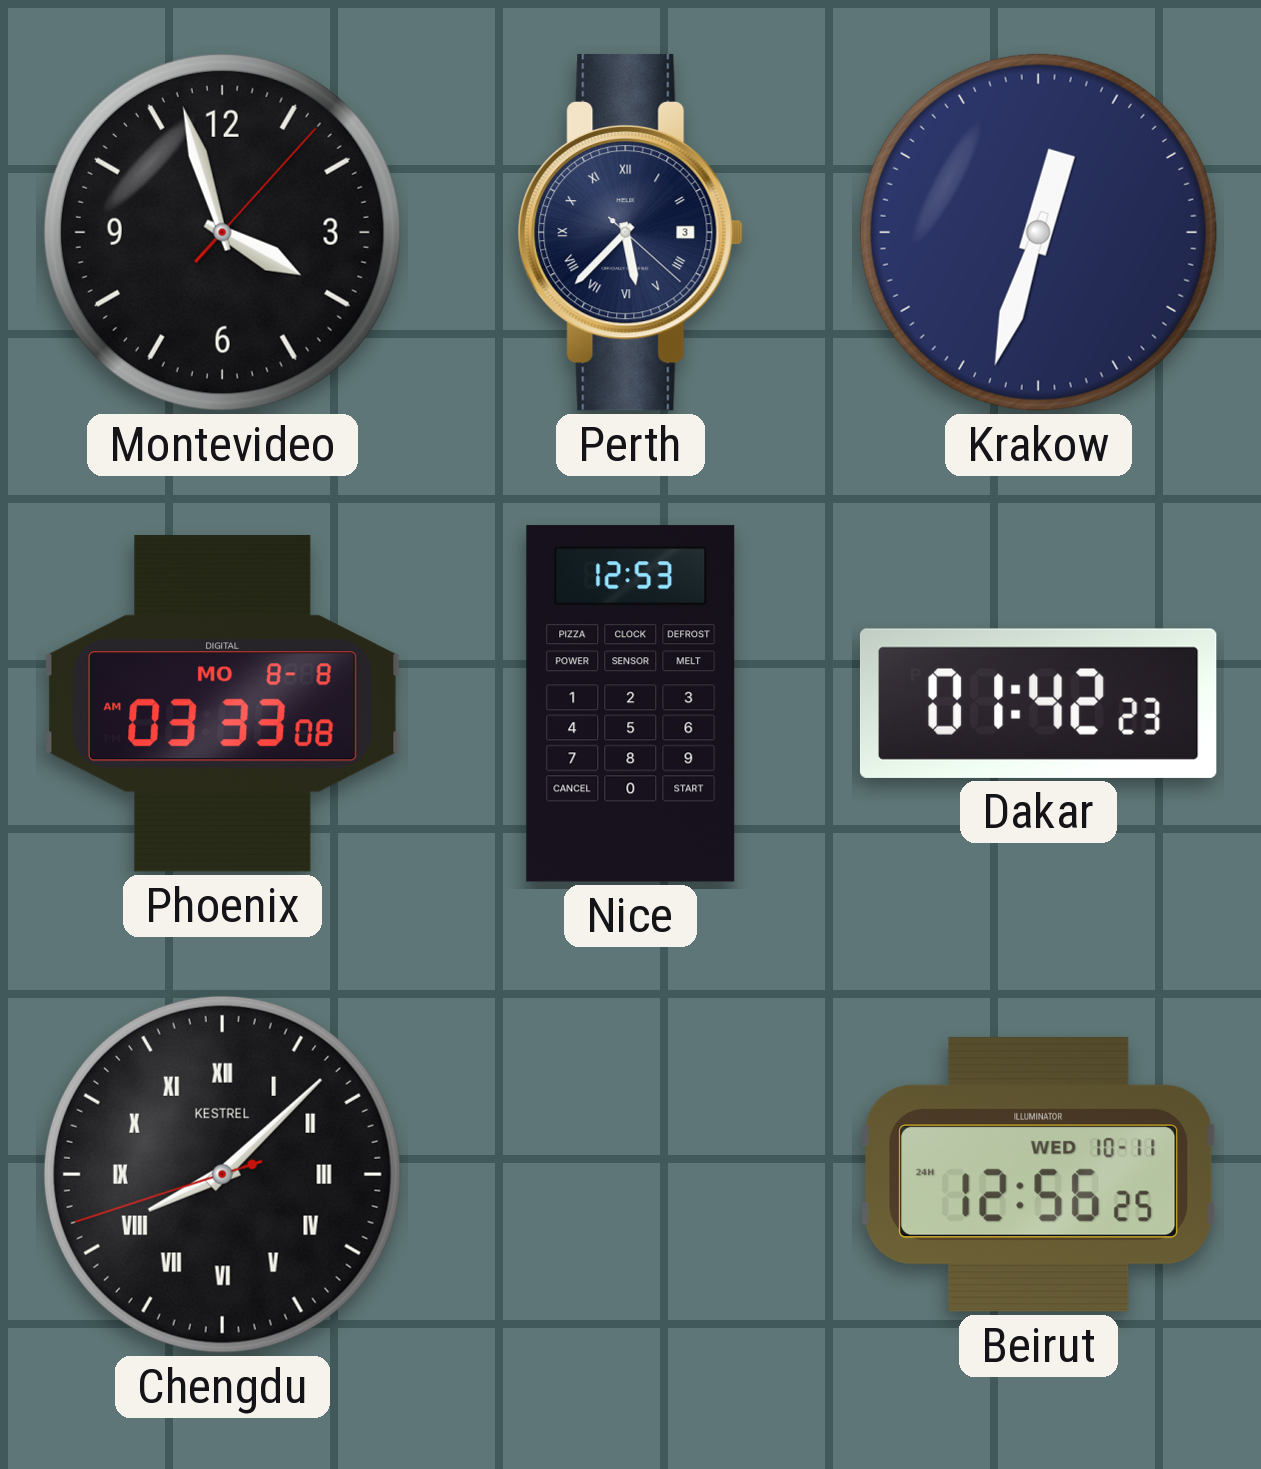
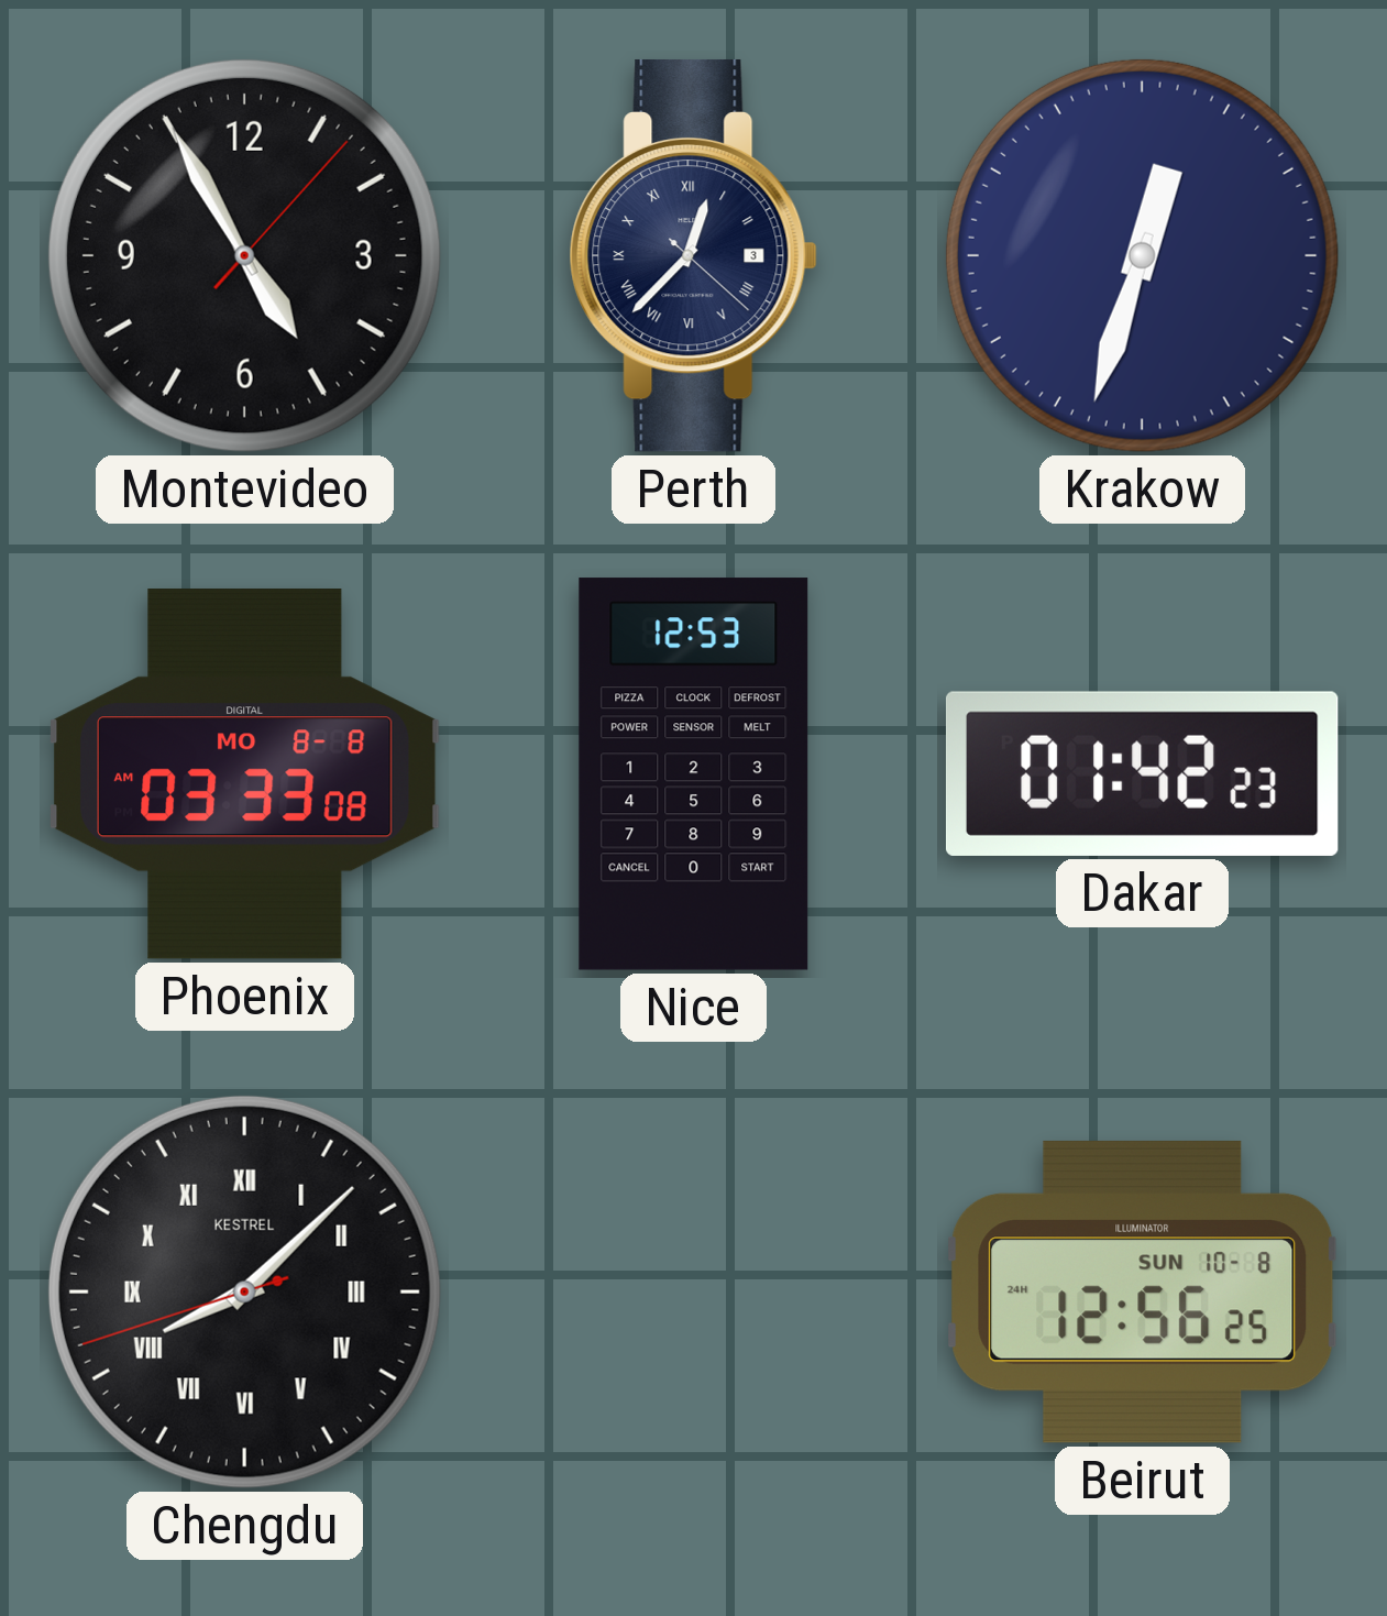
Montevideo: 3:57 -> 4:55
Perth: 5:37 -> 12:37
Beirut date: WED 10-11 -> SUN 10-8
